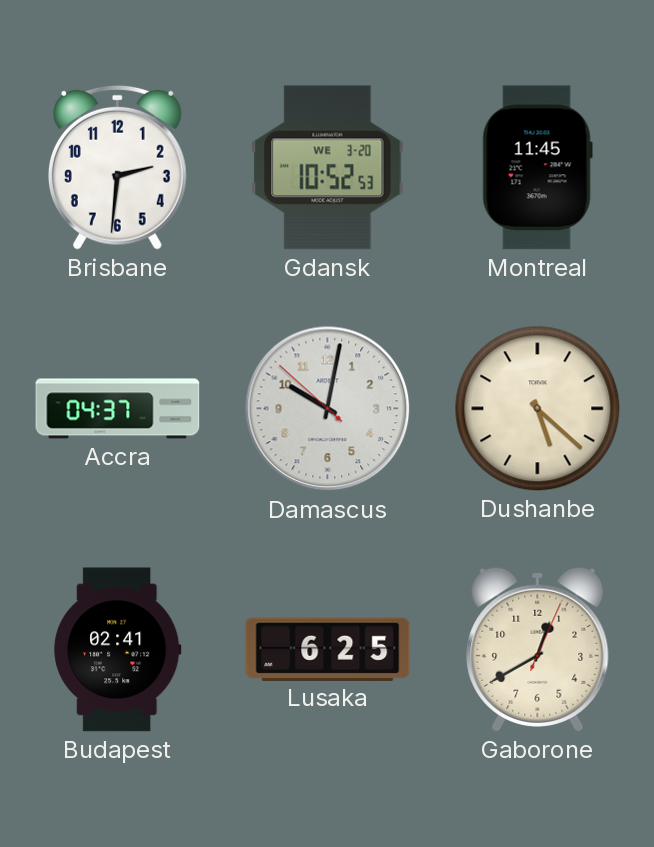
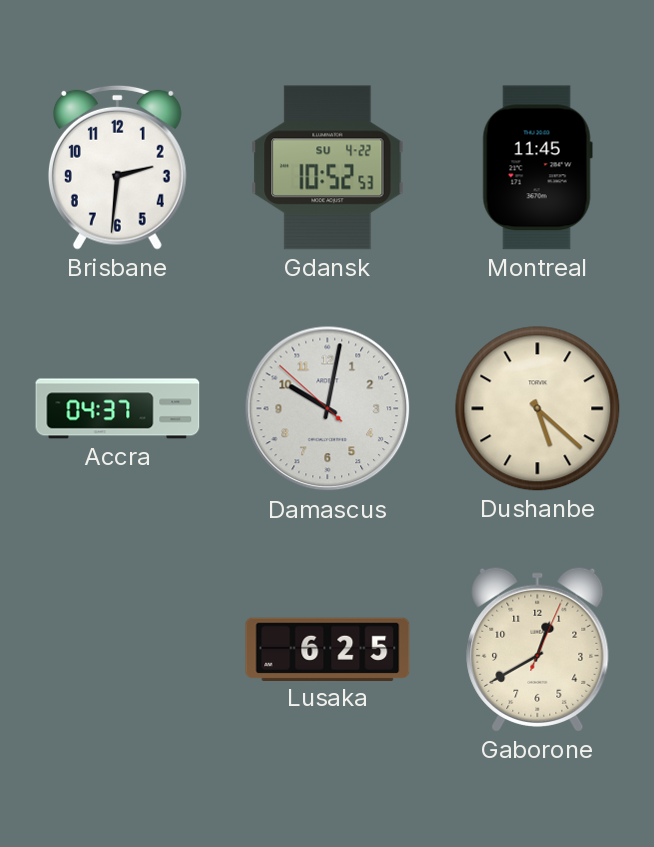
Gdansk date: WE 3-20 -> SU 4-22
Budapest: 02:41 -> none
